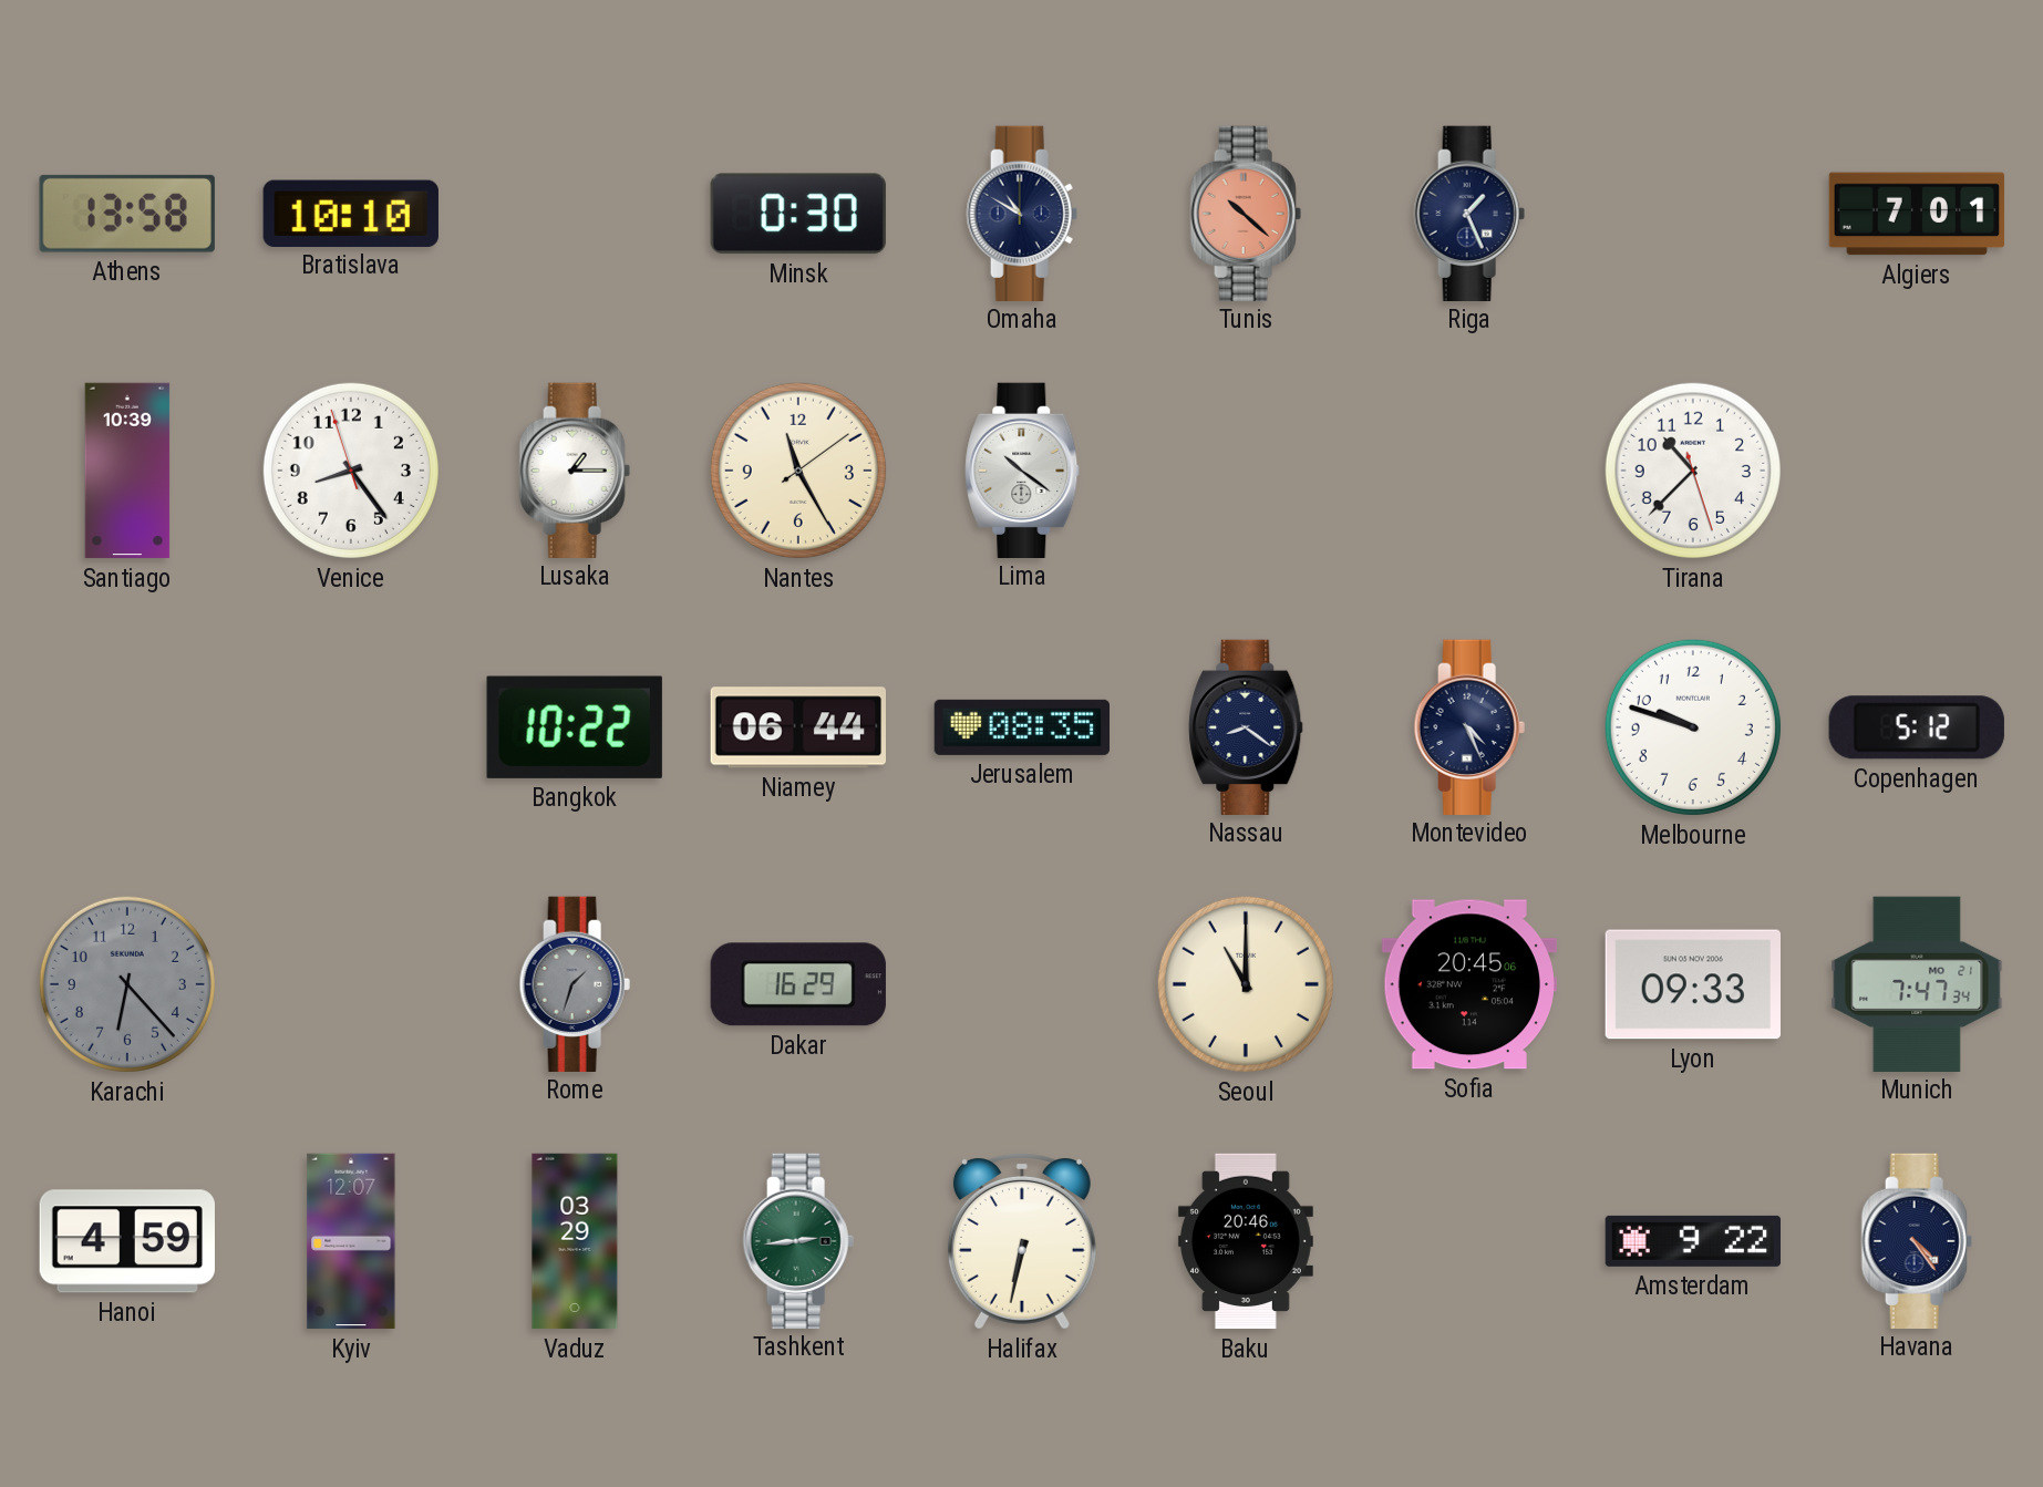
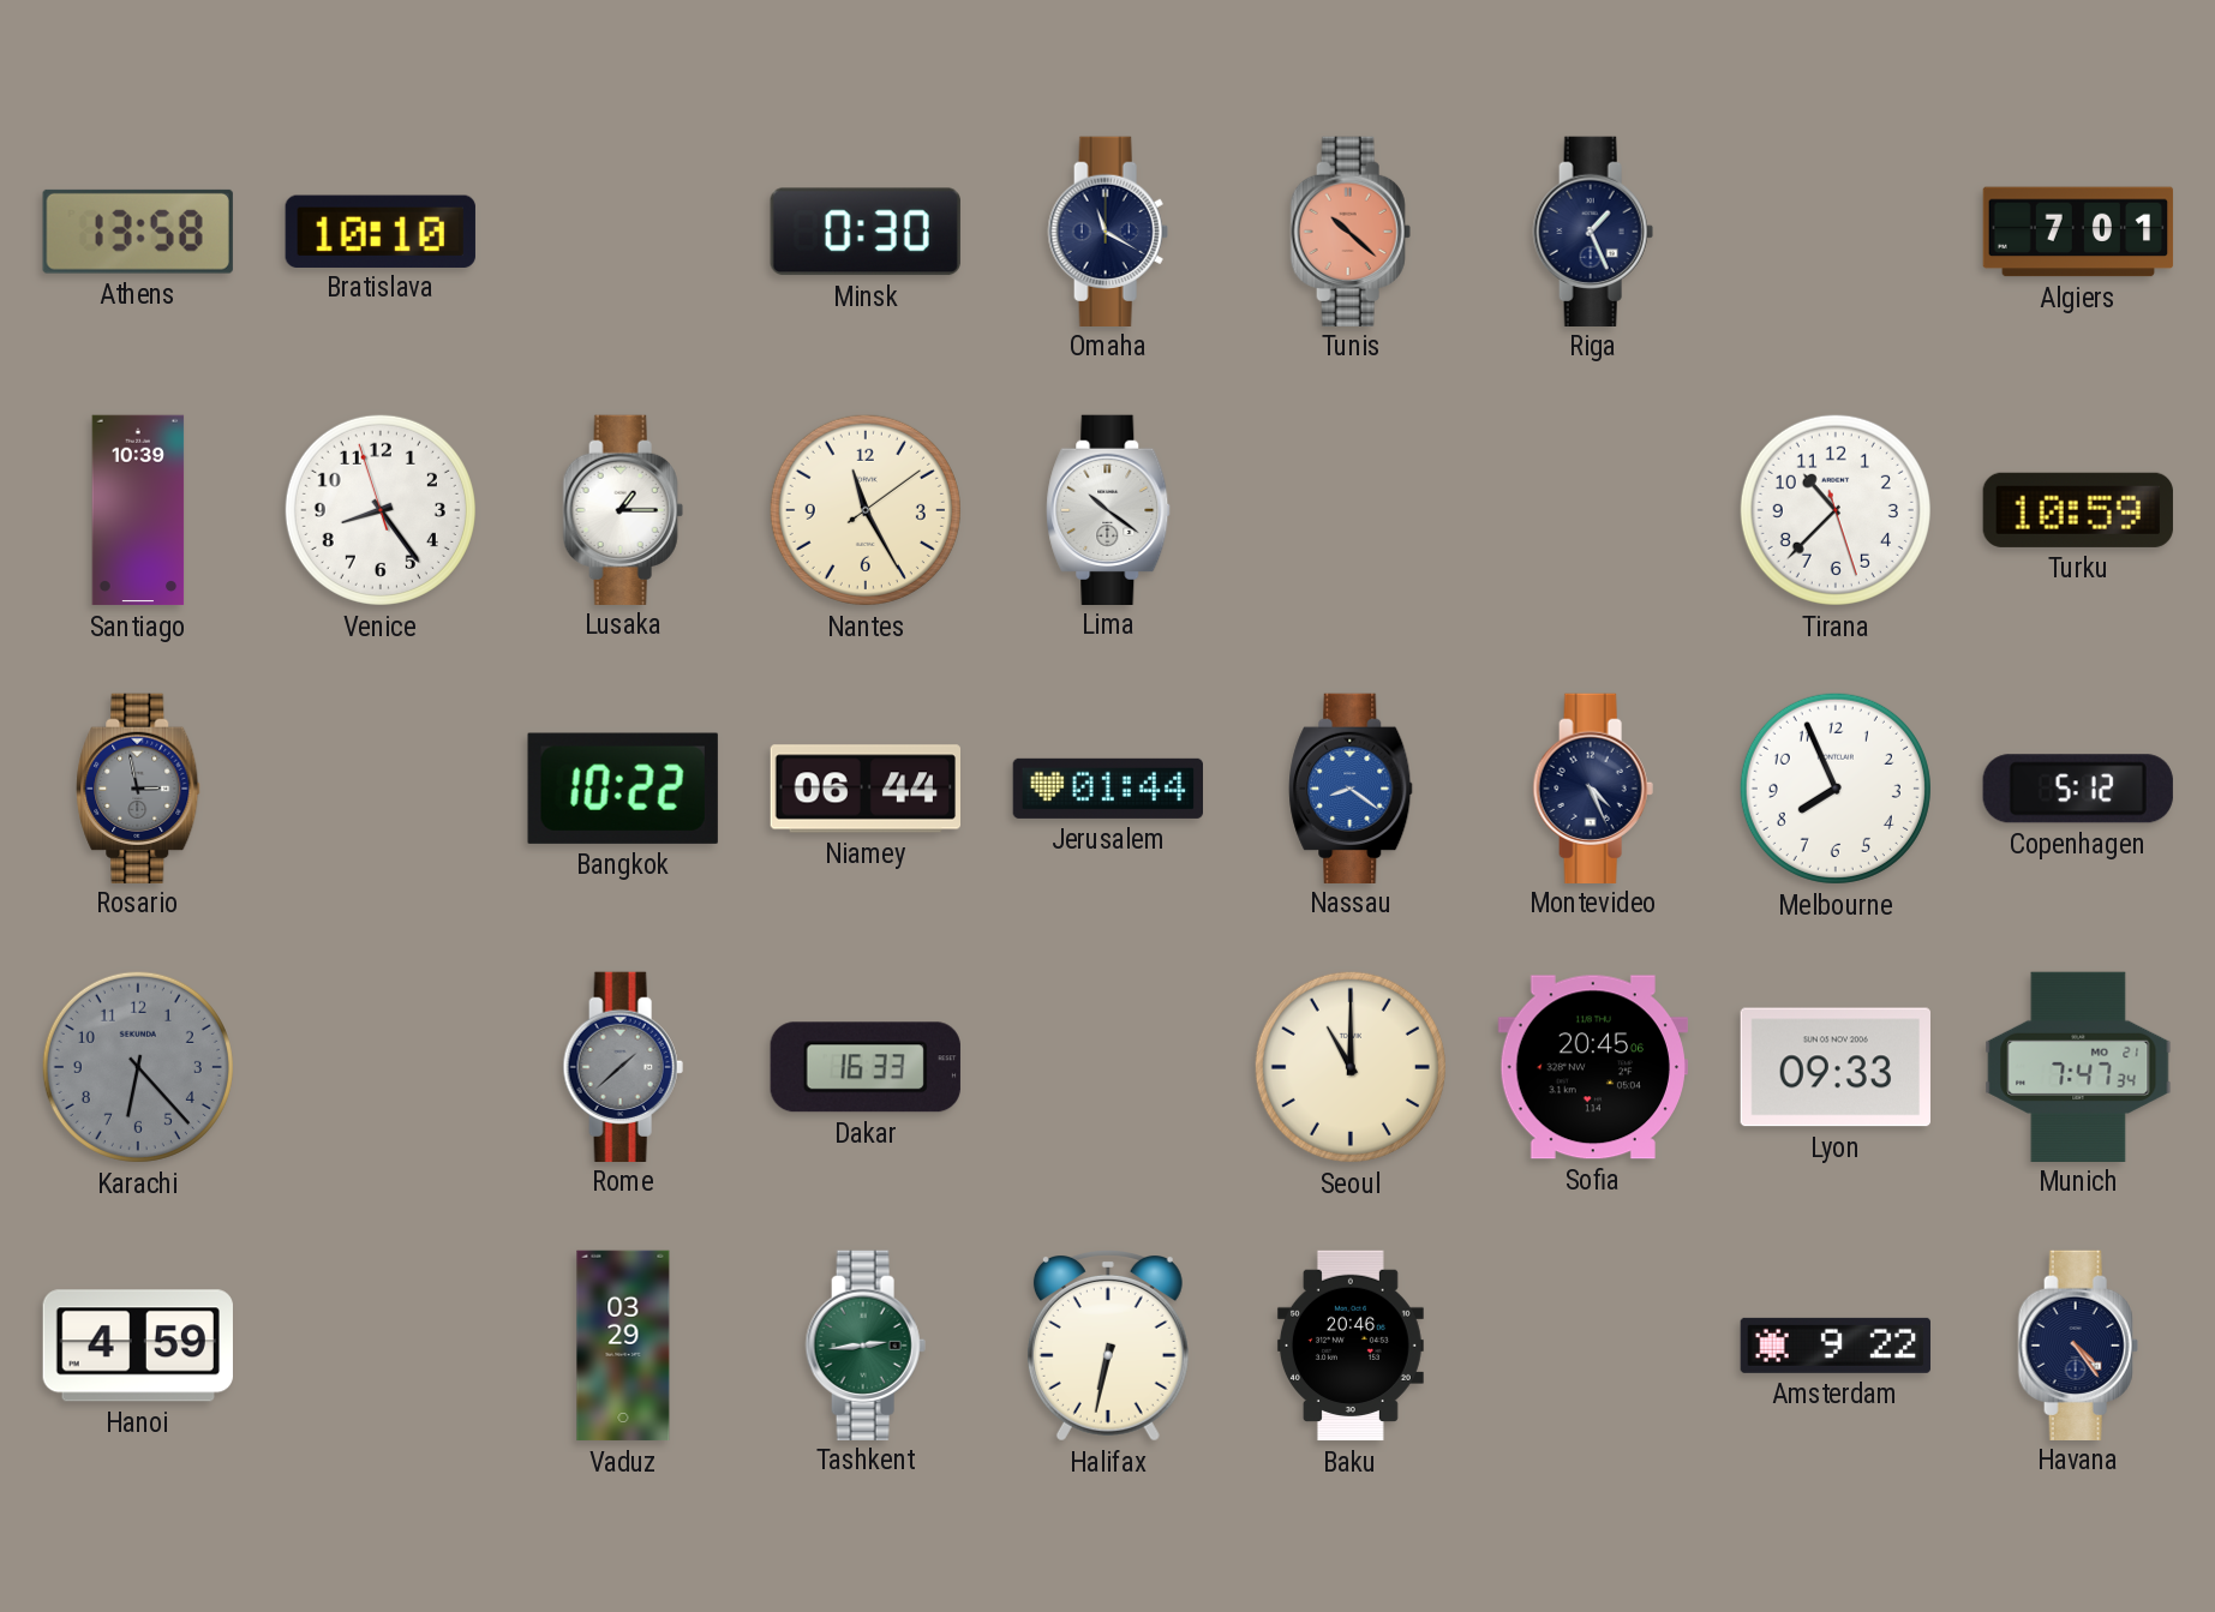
Omaha: 10:50 -> 11:20
Turku: none -> 10:59
Rosario: none -> 2:58
Jerusalem: 08:35 -> 01:44
Nassau dial: navy -> blue
Melbourne: 9:48 -> 7:56
Rome: 1:33 -> 1:38
Dakar: 16:29 -> 16:33
Kyiv: 12:07 -> none
